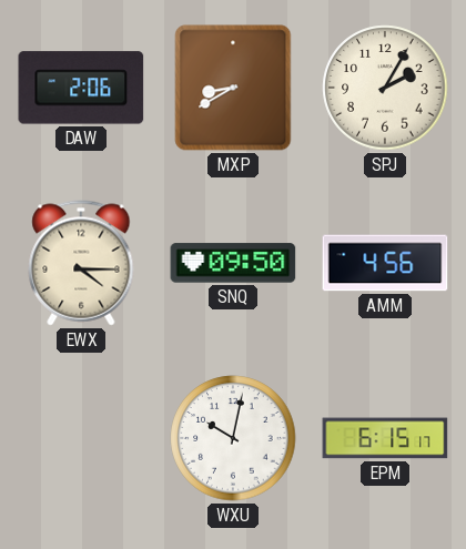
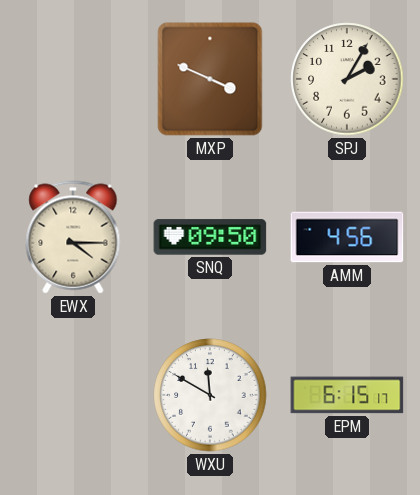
DAW: 2:06 -> none
MXP: 8:40 -> 3:49
WXU: 10:02 -> 11:50
